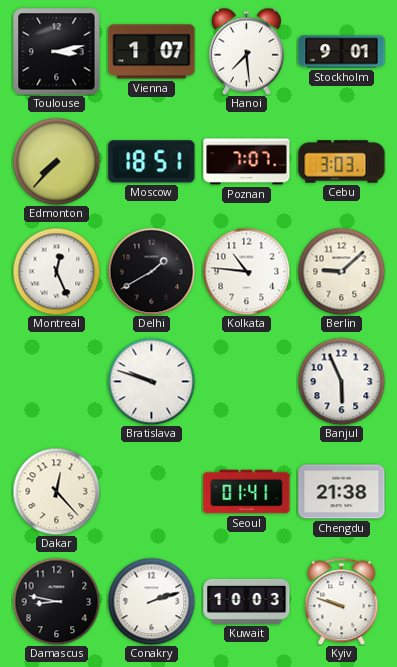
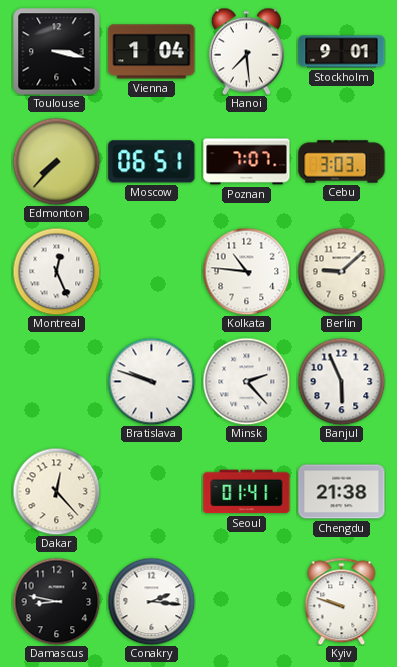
Toulouse: 3:13 -> 3:17
Vienna: 1:07 -> 1:04
Moscow: 18:51 -> 06:51
Delhi: 1:40 -> none
Minsk: none -> 2:23
Conakry: 2:12 -> 2:16
Kuwait: 10:03 -> none
